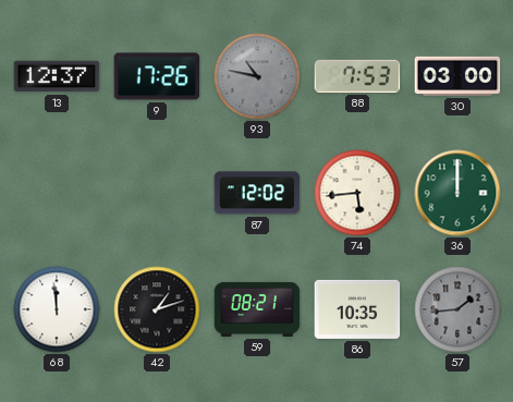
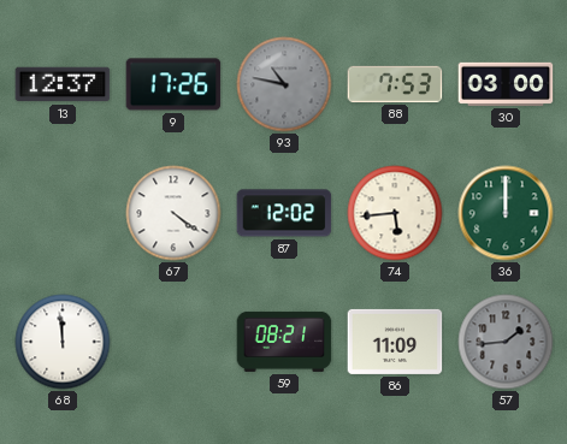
67: none -> 4:21
42: 1:12 -> none
86: 10:35 -> 11:09
